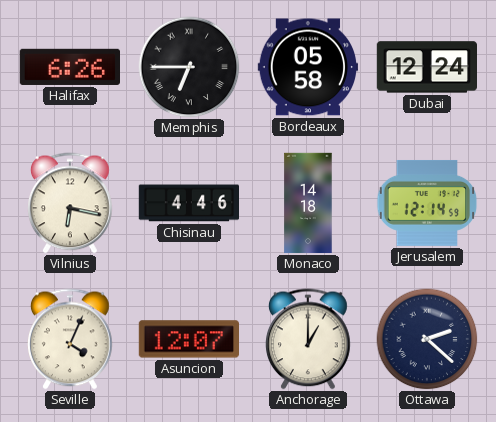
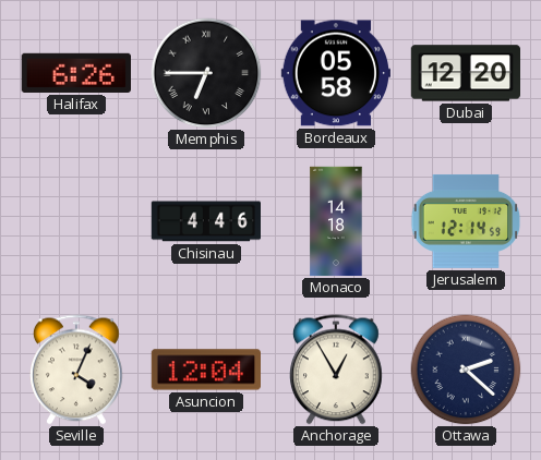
Dubai: 12:24 -> 12:20
Vilnius: 6:17 -> none
Asuncion: 12:07 -> 12:04
Anchorage: 1:00 -> 12:55
